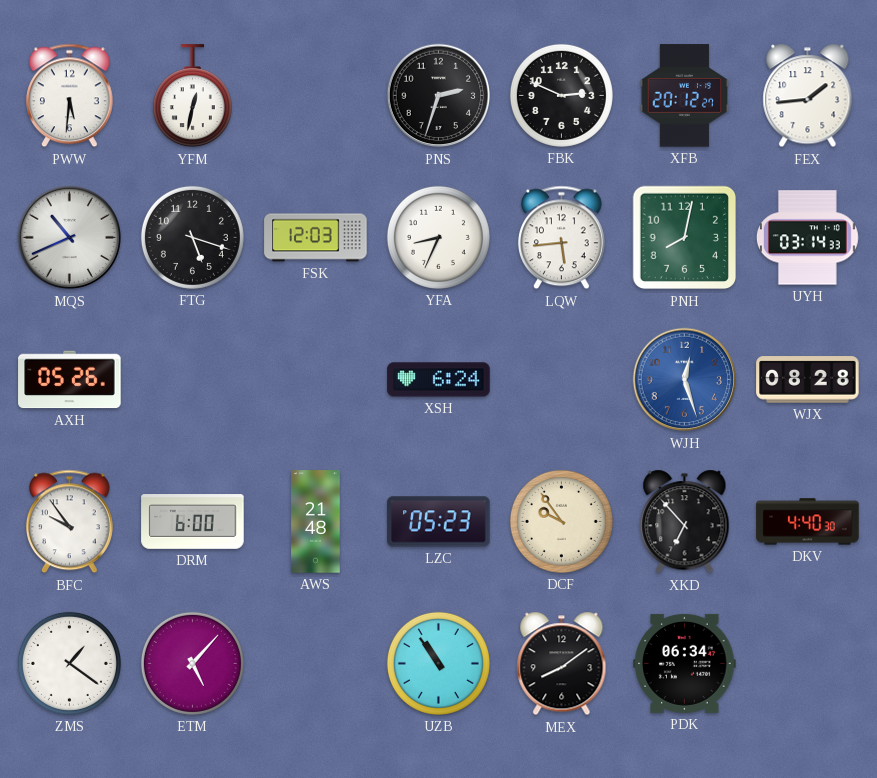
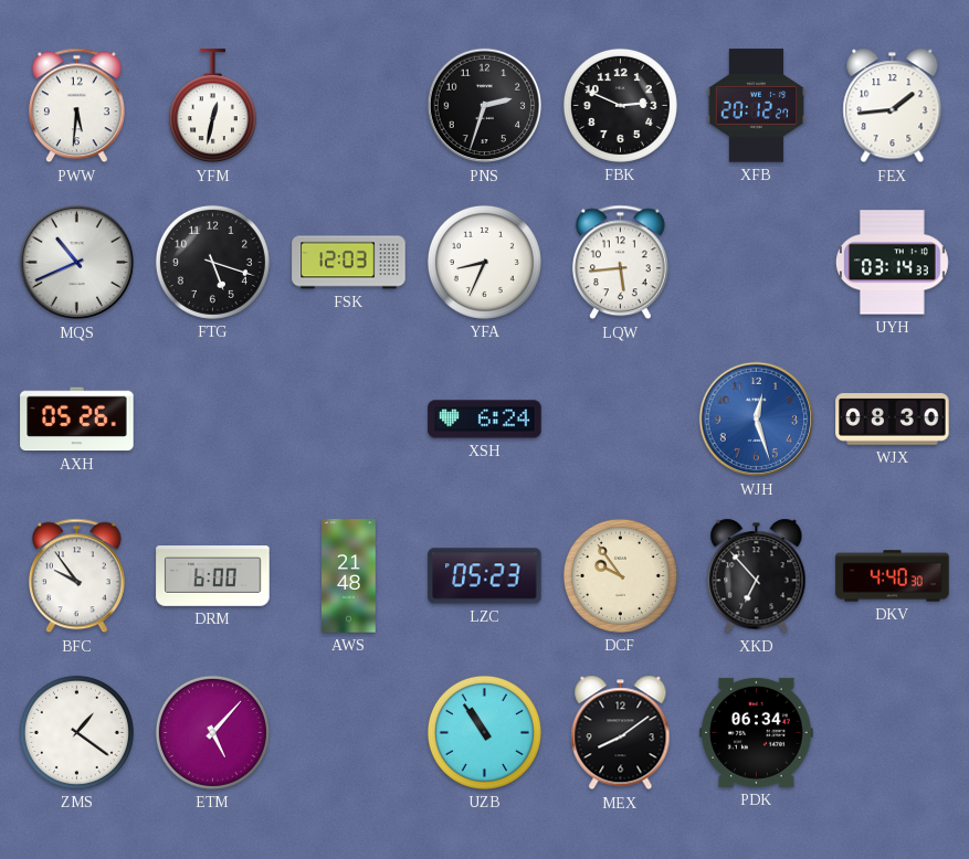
PNH: 8:02 -> none
WJX: 08:28 -> 08:30
